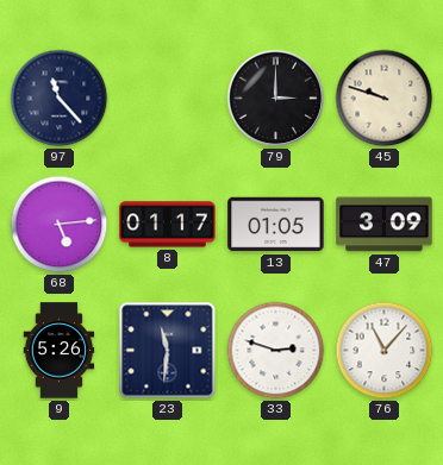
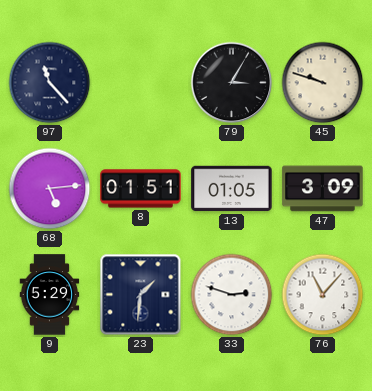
79: 3:00 -> 3:05
8: 01:17 -> 01:51
9: 5:26 -> 5:29
23: 11:31 -> 1:31
